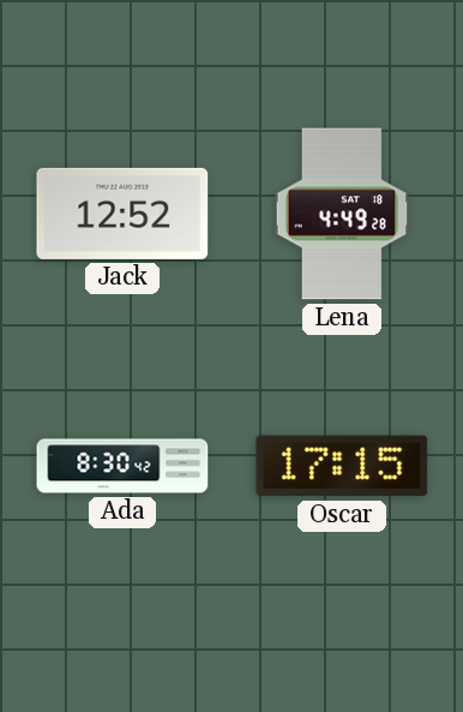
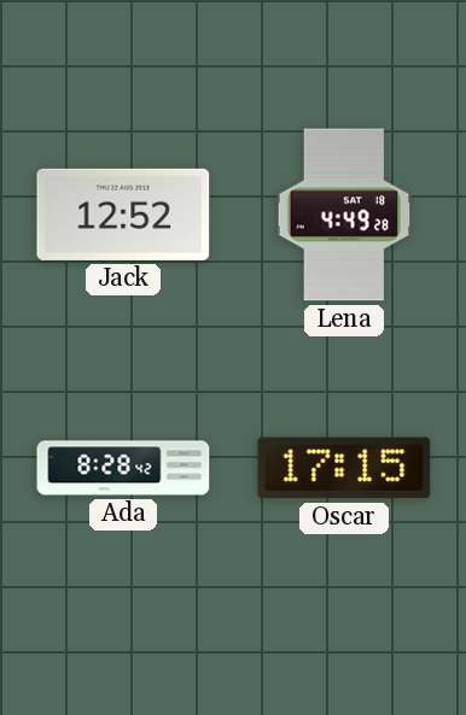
Ada: 8:30 -> 8:28
